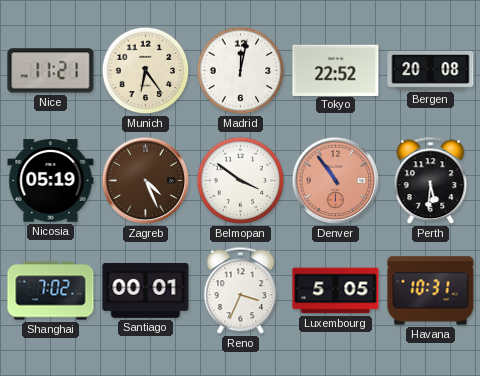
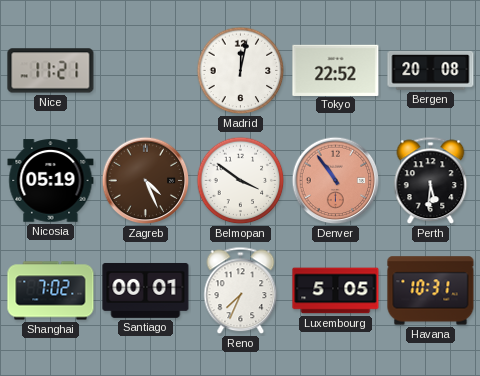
Munich: 6:24 -> none
Reno: 3:34 -> 7:34
